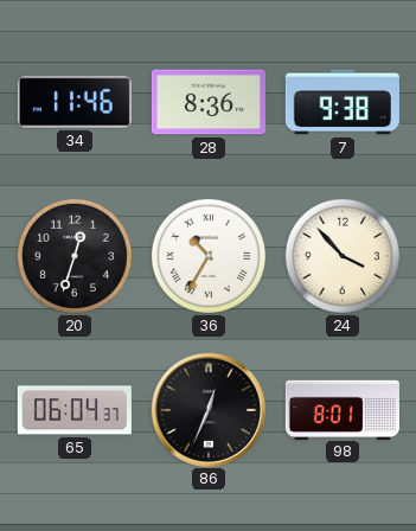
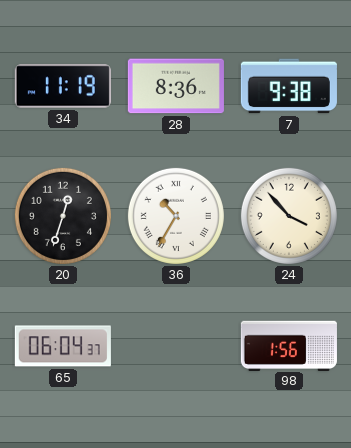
34: 11:46 -> 11:19
86: 12:34 -> none
98: 8:01 -> 1:56
